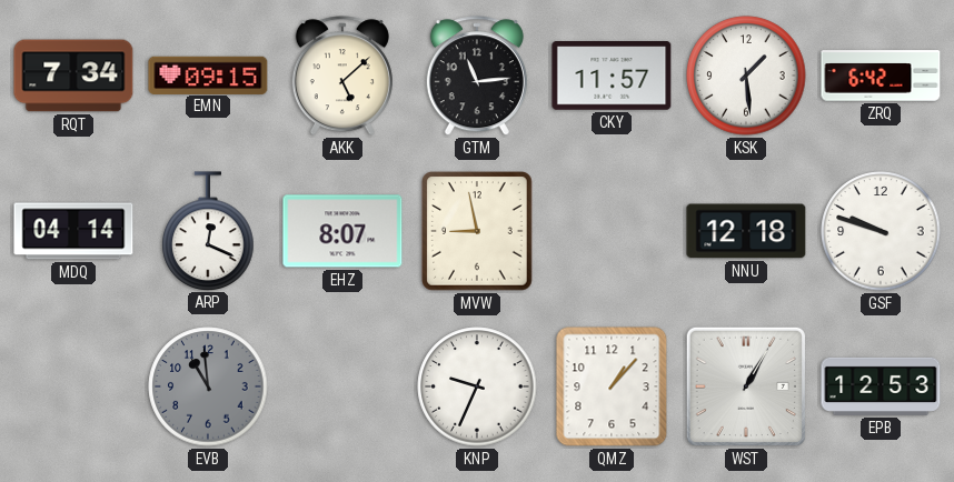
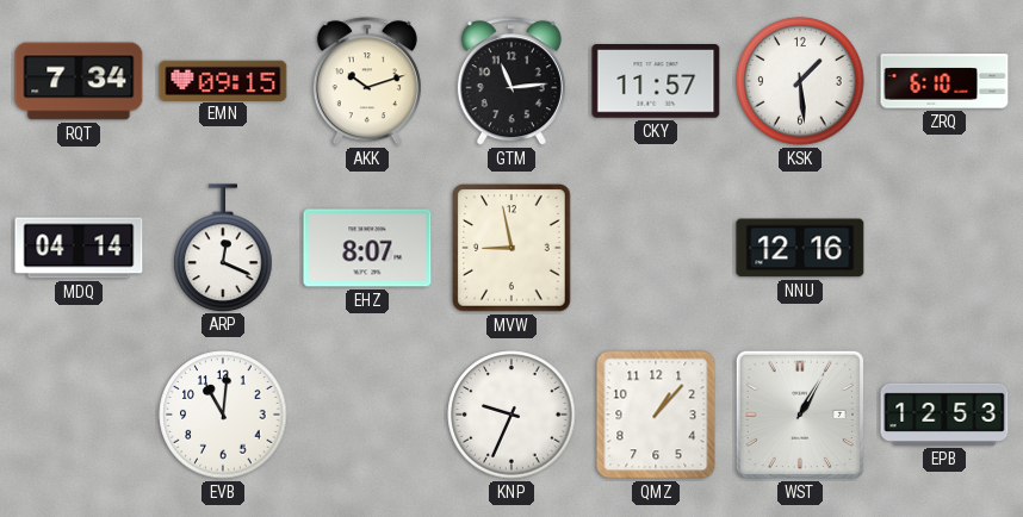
AKK: 5:08 -> 10:12
ZRQ: 6:42 -> 6:10
NNU: 12:18 -> 12:16
GSF: 9:48 -> none
EVB: 10:59 -> 11:01
EVB dial: grey -> white
